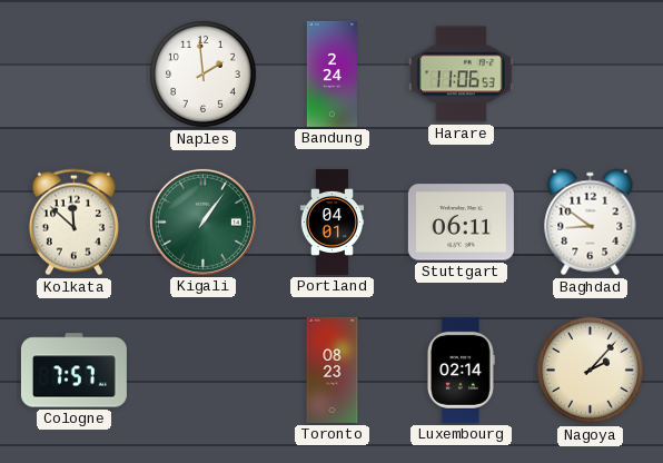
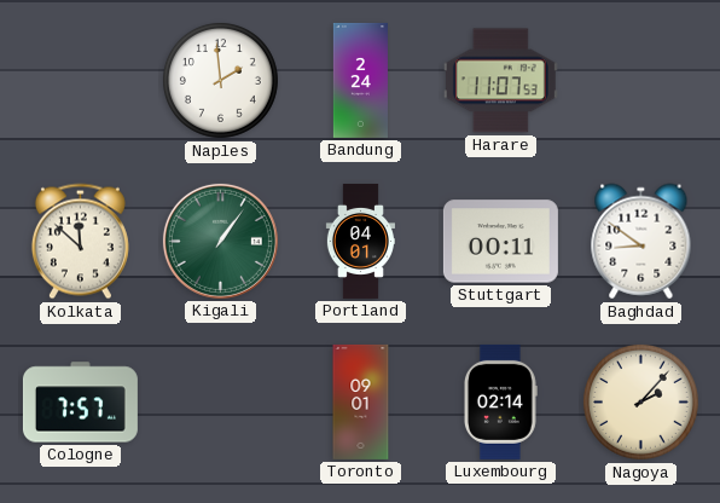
Harare: 11:06 -> 11:07
Stuttgart: 06:11 -> 00:11
Toronto: 08:23 -> 09:01
